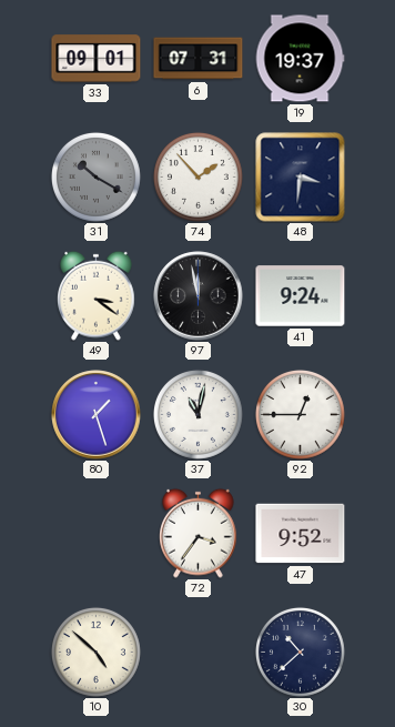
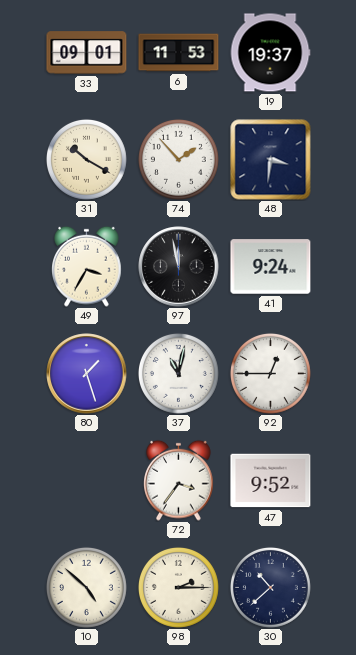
6: 07:31 -> 11:53
31 dial: grey -> cream
49: 3:21 -> 3:35
98: none -> 2:15
